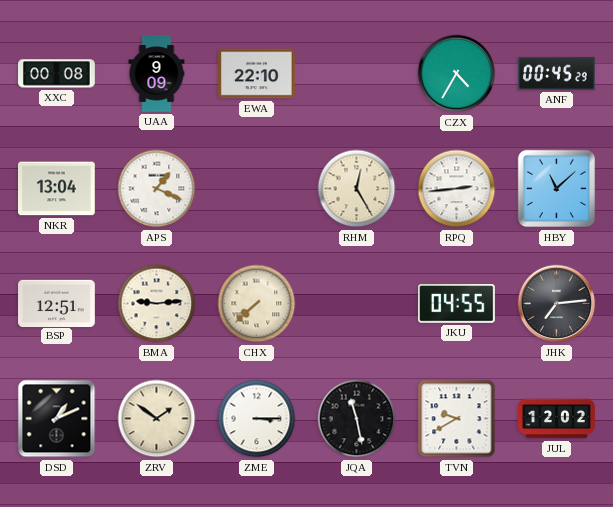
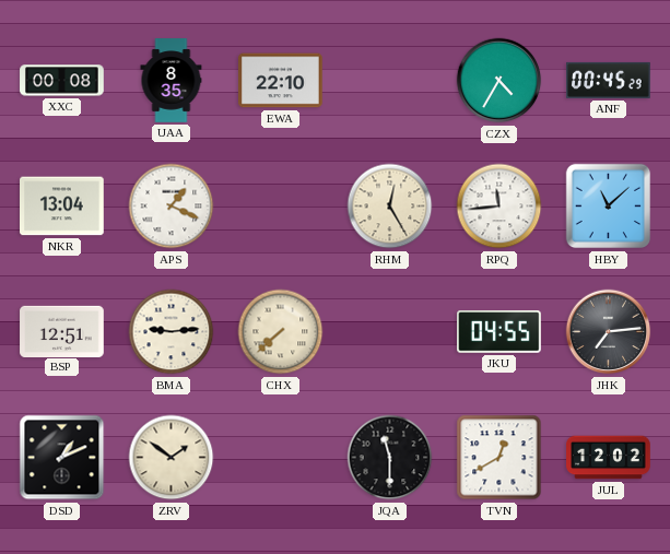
UAA: 9:09 -> 8:35
RPQ: 2:44 -> 11:44
ZME: 3:15 -> none
JQA: 11:28 -> 11:30
TVN: 9:40 -> 12:40
